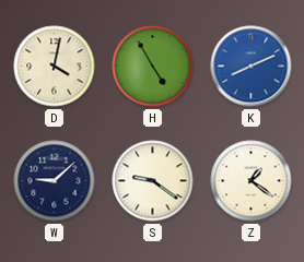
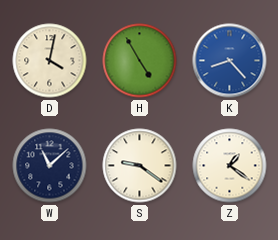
K: 8:11 -> 8:23
W: 9:08 -> 11:08
